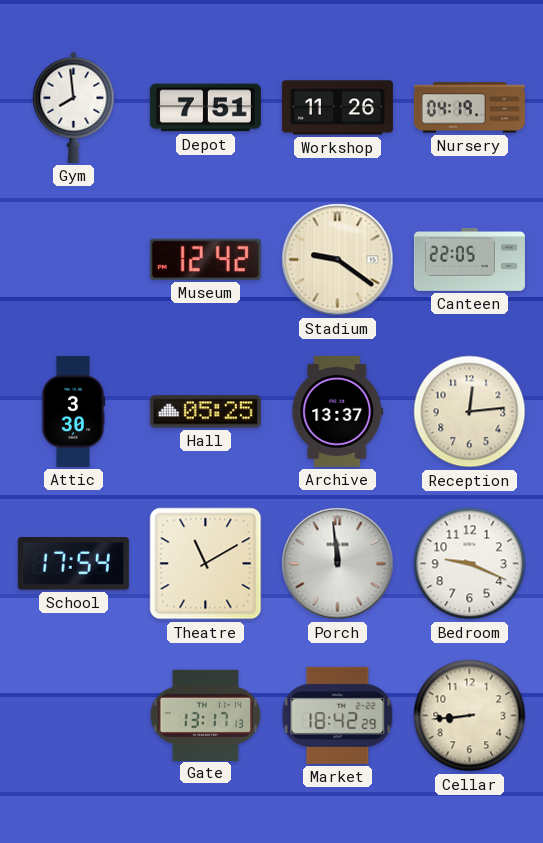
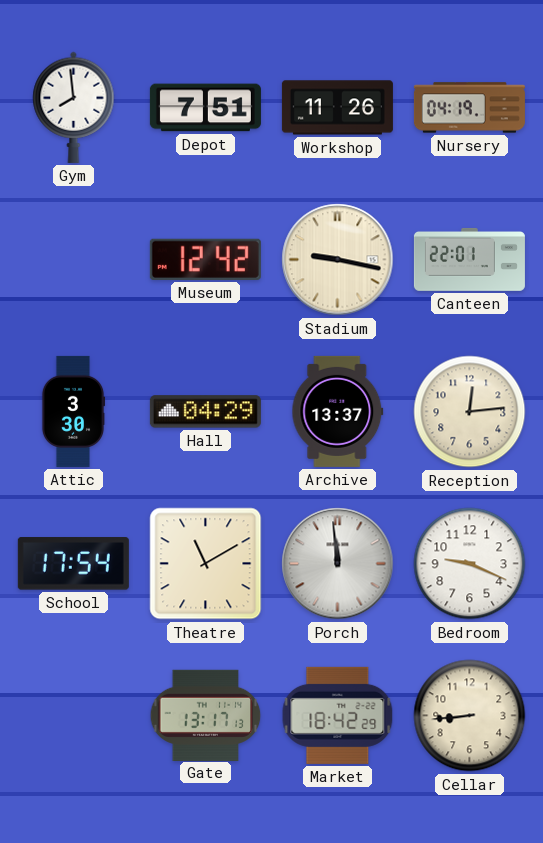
Stadium: 9:21 -> 9:17
Canteen: 22:05 -> 22:01
Hall: 05:25 -> 04:29
